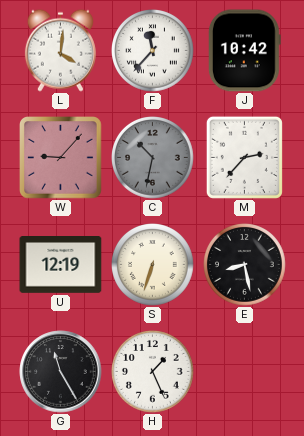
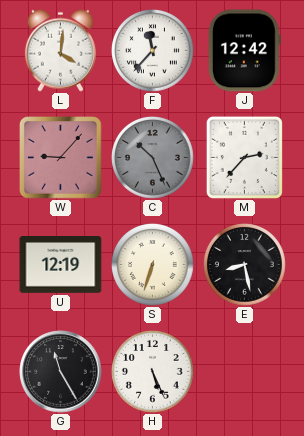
J: 10:42 -> 12:42
C: 10:32 -> 10:26
H: 1:26 -> 5:26
